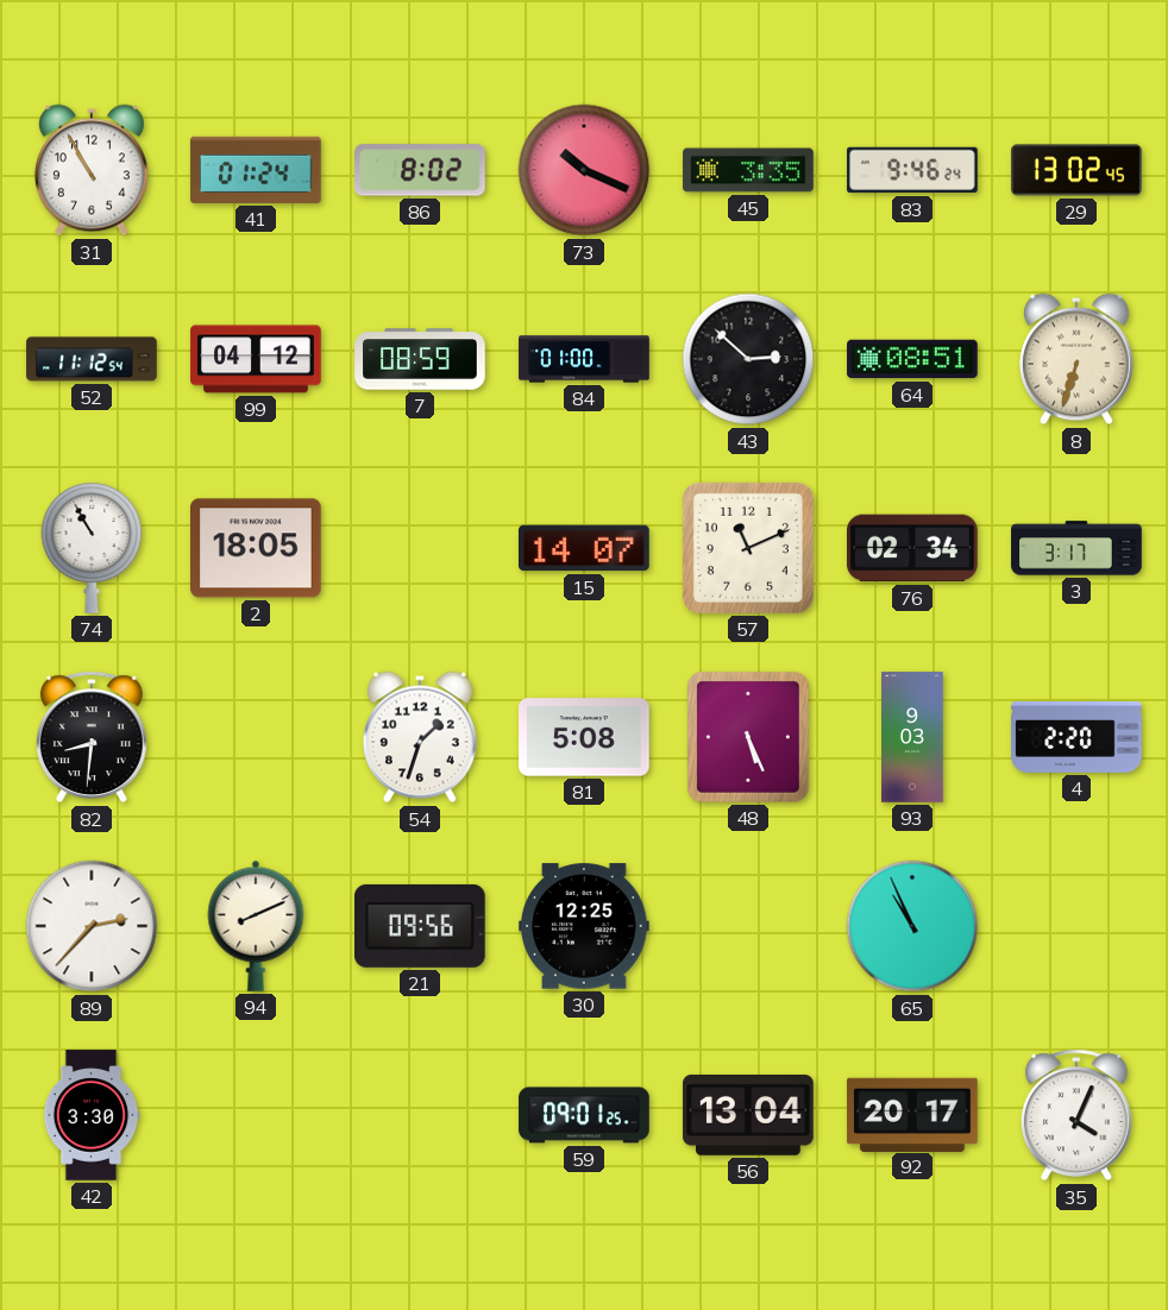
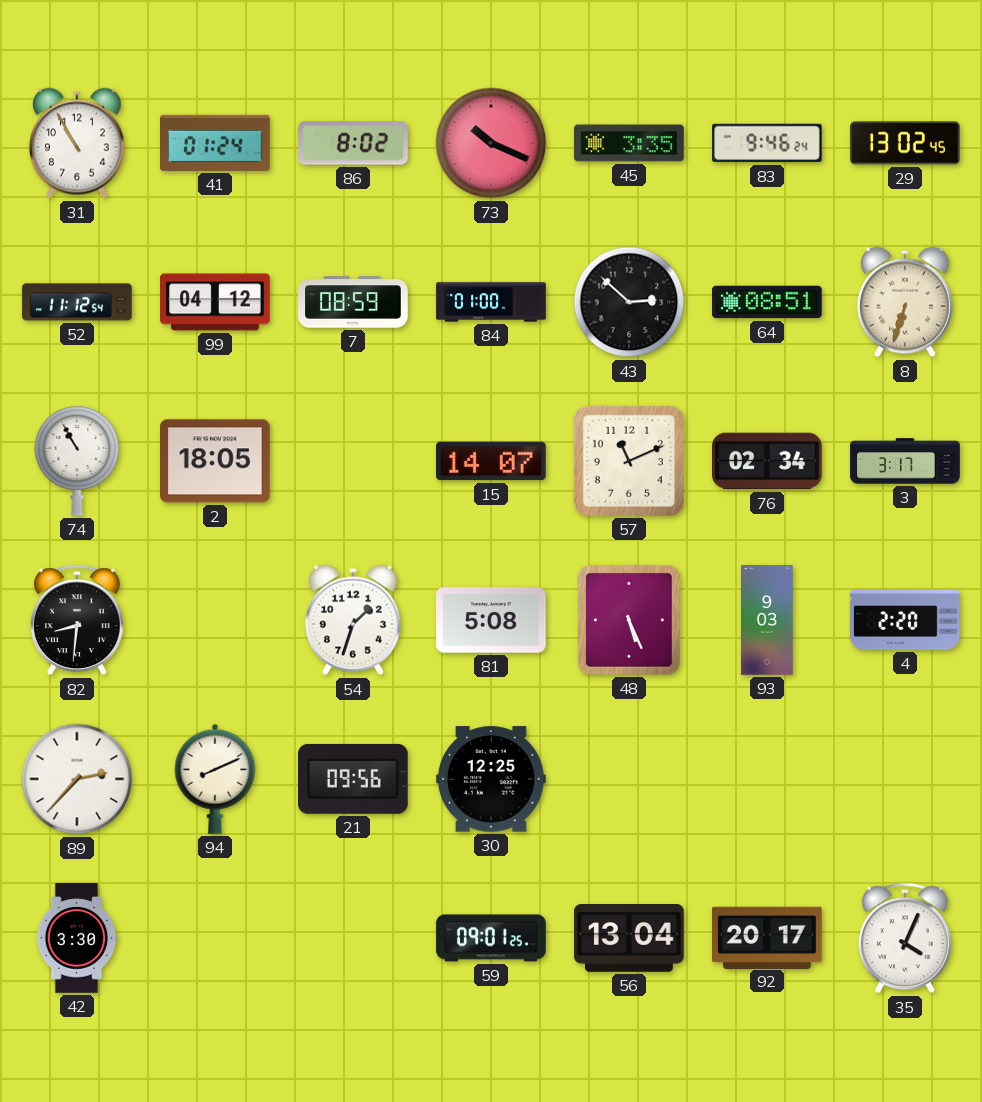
65: 10:56 -> none
